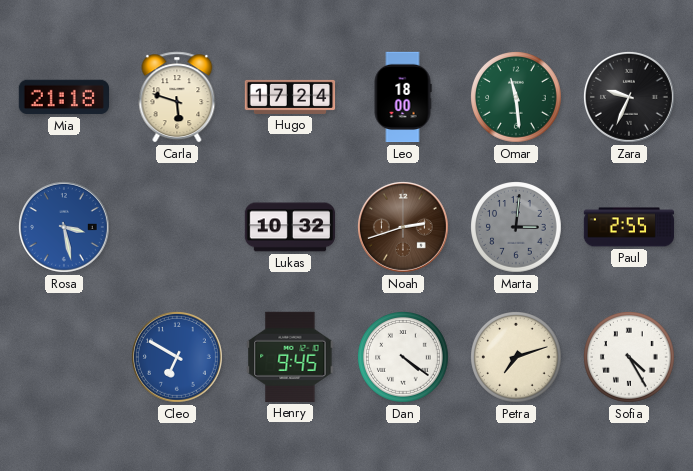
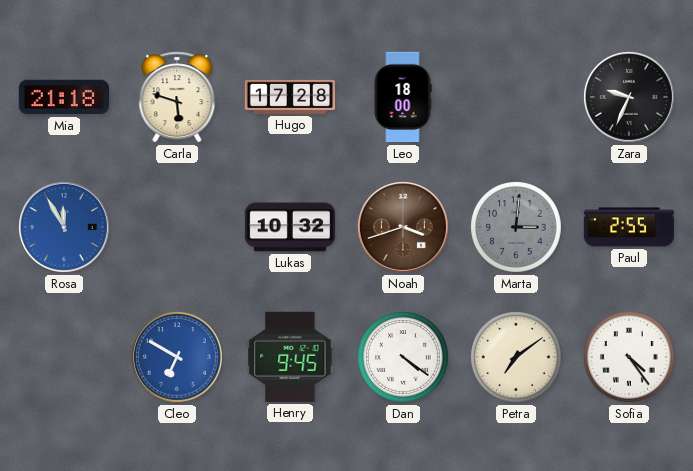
Hugo: 17:24 -> 17:28
Omar: 11:29 -> none
Rosa: 3:28 -> 11:55
Noah: 2:42 -> 3:42
Petra: 7:12 -> 7:09
Sofia: 4:25 -> 4:24
